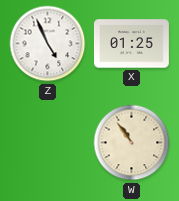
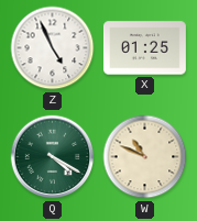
Q: none -> 4:20
W: 10:54 -> 10:49
